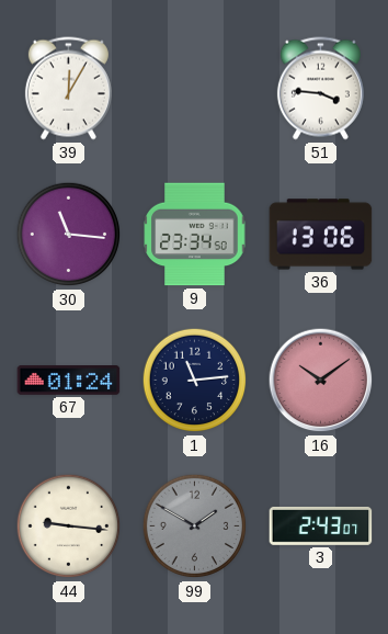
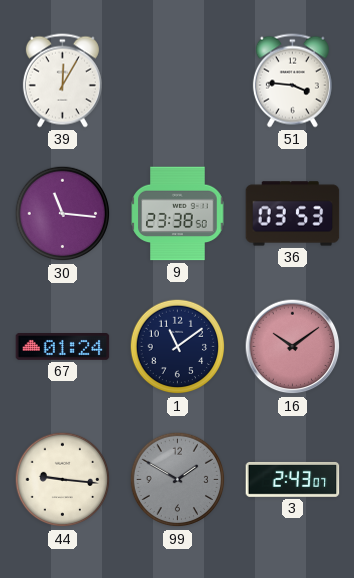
9: 23:34 -> 23:38
36: 13:06 -> 03:53
1: 11:14 -> 11:09
